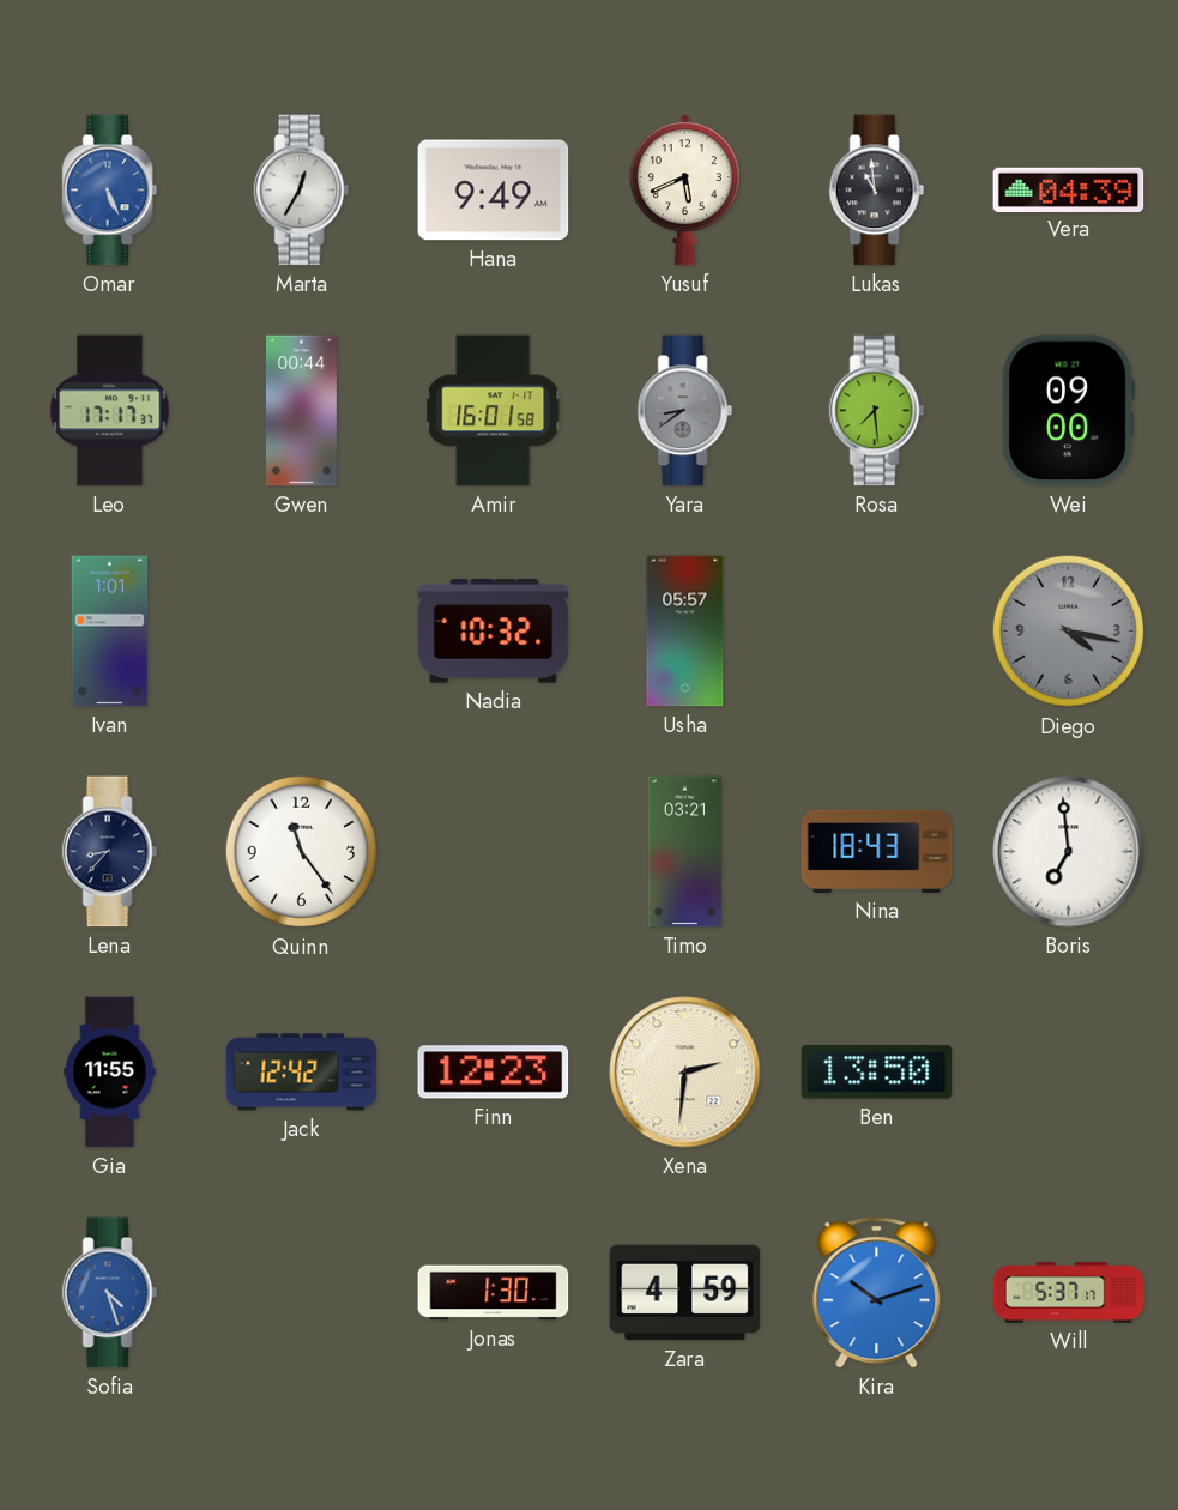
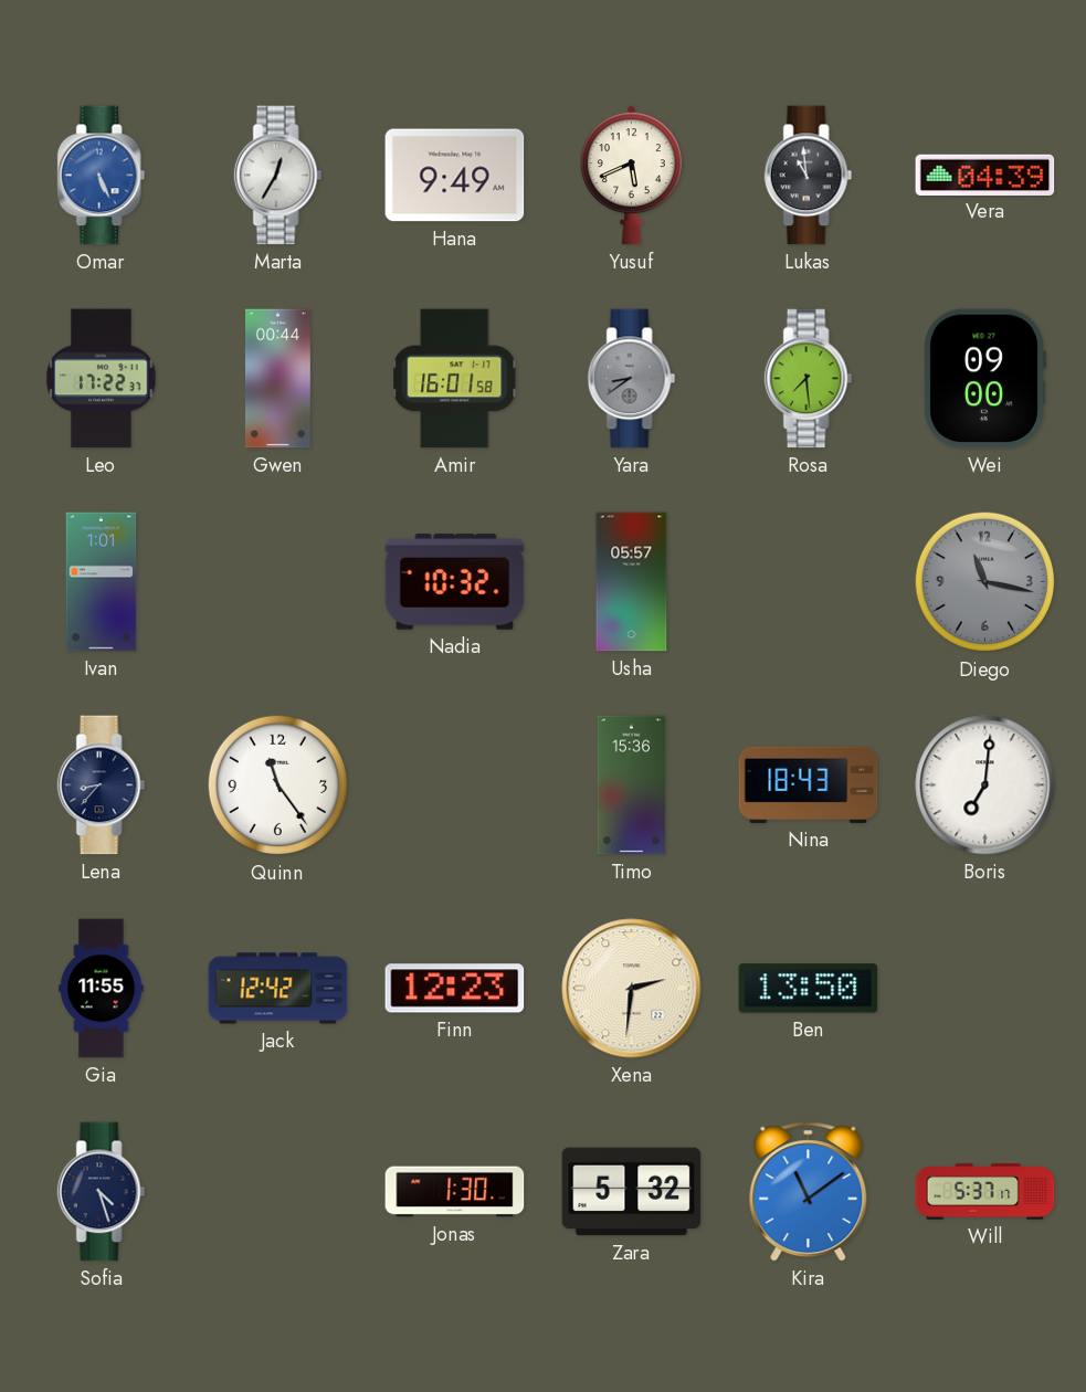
Leo: 17:17 -> 17:22
Diego: 4:17 -> 11:17
Timo: 03:21 -> 15:36
Boris: 6:59 -> 7:01
Sofia dial: blue -> navy
Zara: 4:59 -> 5:32
Kira: 10:12 -> 11:09
